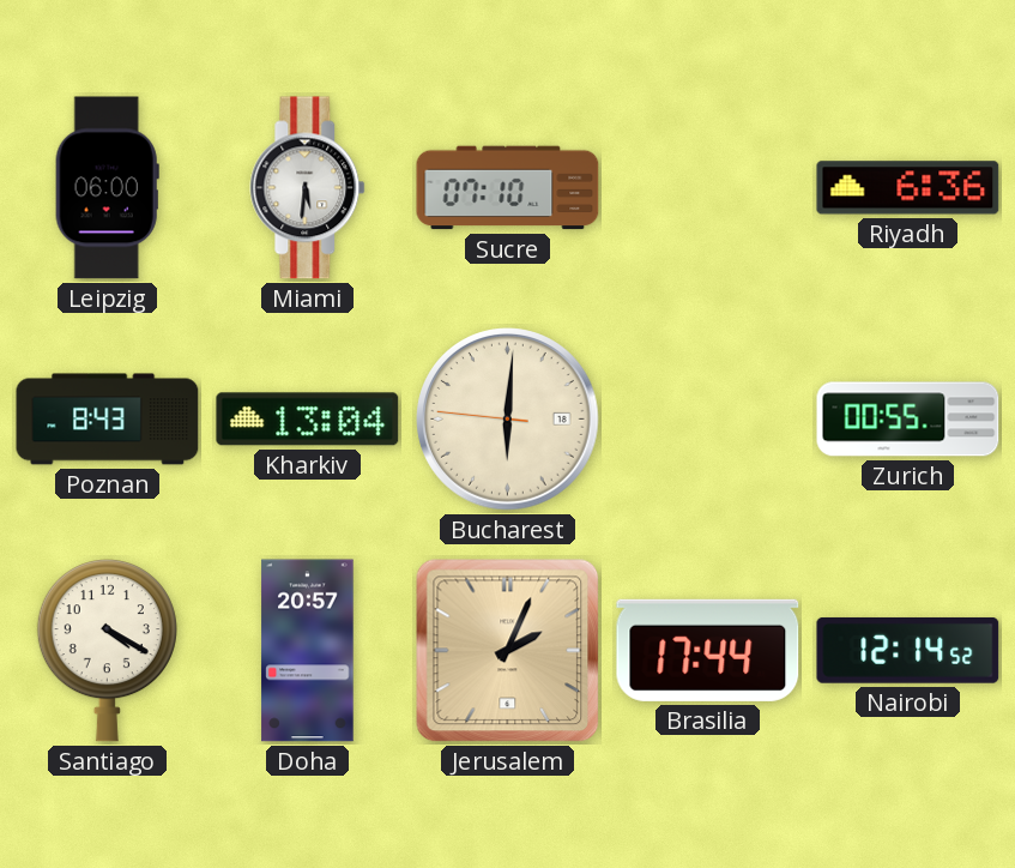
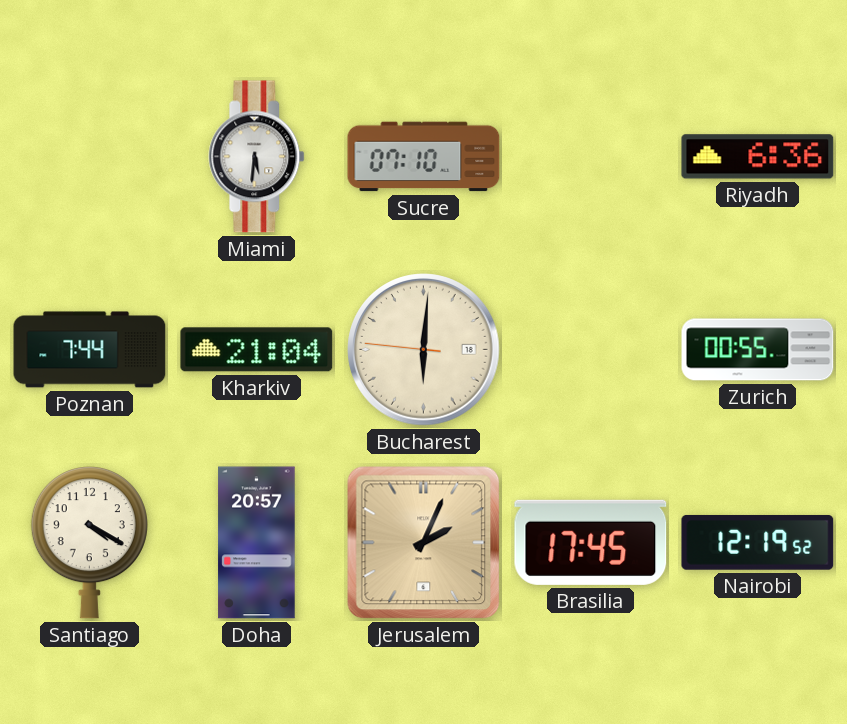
Leipzig: 06:00 -> none
Poznan: 8:43 -> 7:44
Kharkiv: 13:04 -> 21:04
Brasilia: 17:44 -> 17:45
Nairobi: 12:14 -> 12:19
